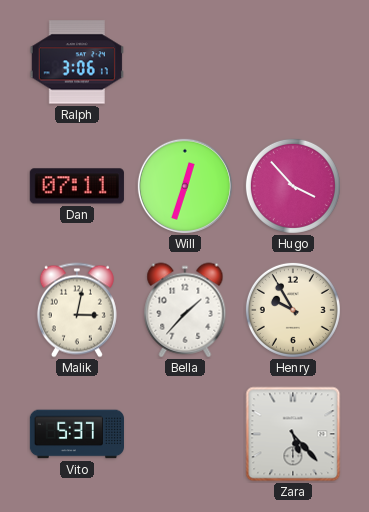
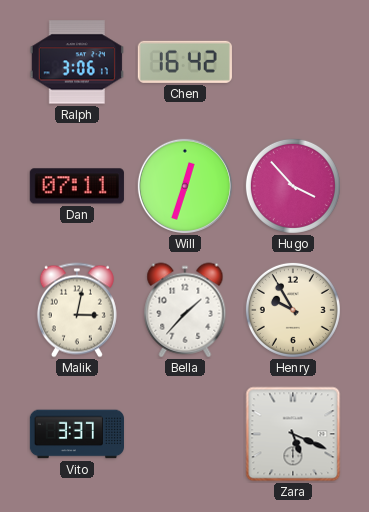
Chen: none -> 16:42
Vito: 5:37 -> 3:37
Zara: 5:23 -> 5:19
